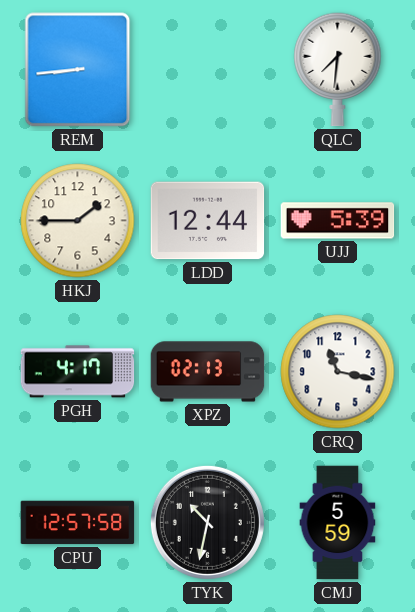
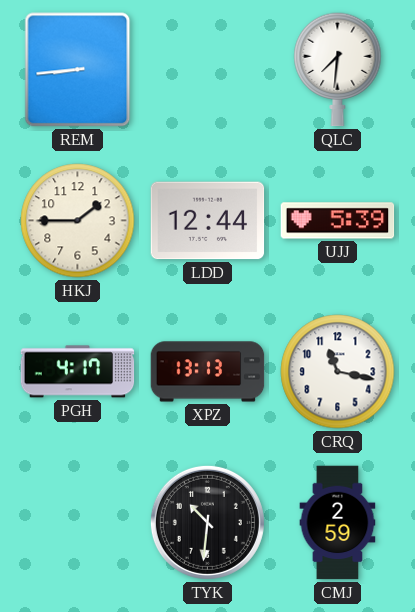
XPZ: 02:13 -> 13:13
CPU: 12:57 -> none
TYK: 10:32 -> 10:31
CMJ: 5:59 -> 2:59
